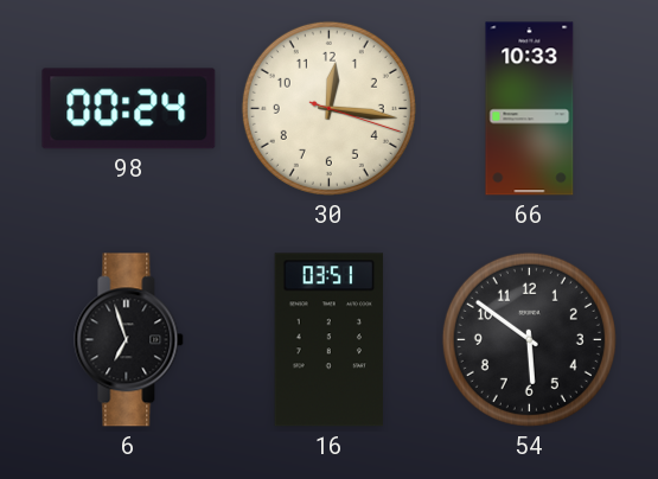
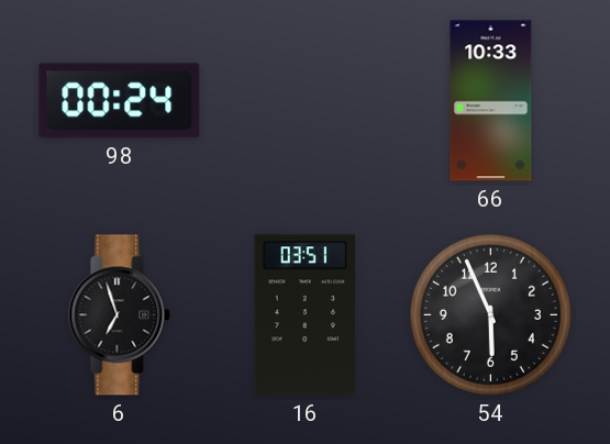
30: 12:16 -> none
54: 5:51 -> 5:56
